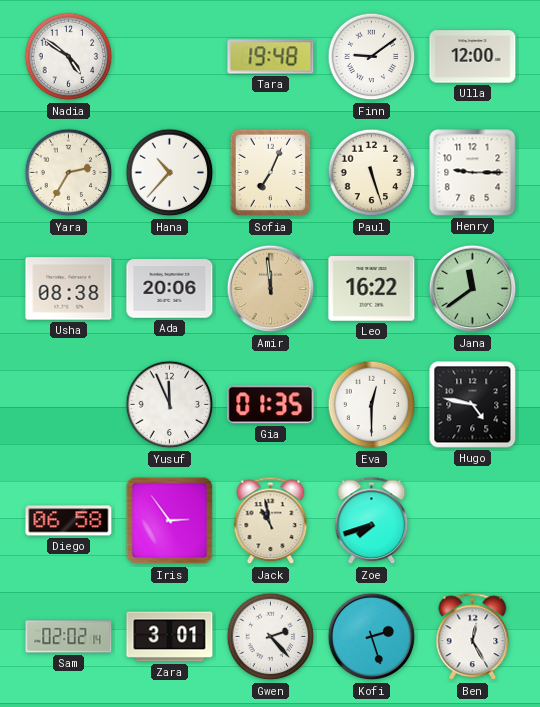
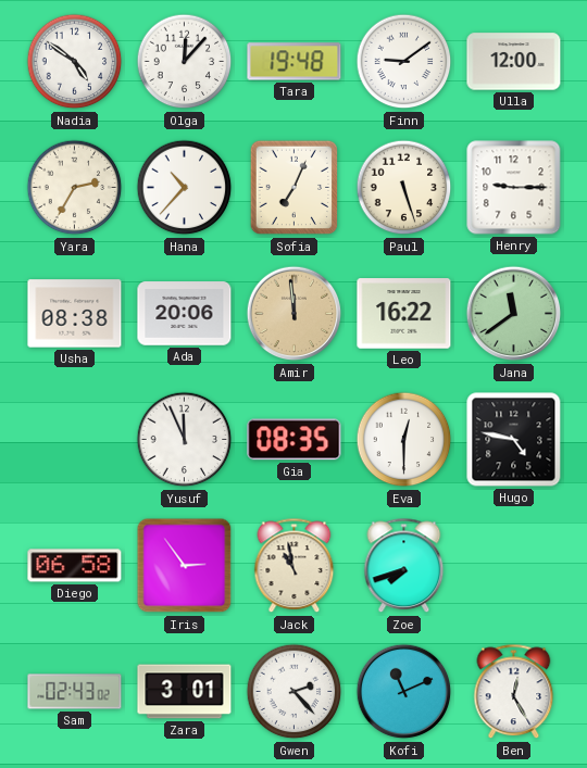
Olga: none -> 12:07
Gia: 01:35 -> 08:35
Sam: 02:02 -> 02:43
Kofi: 2:27 -> 11:11
